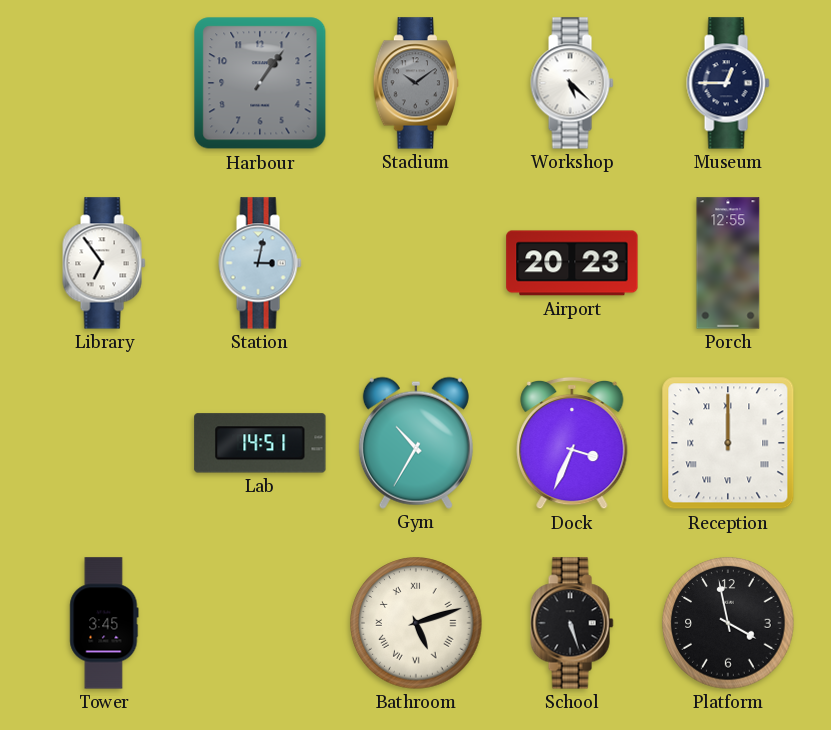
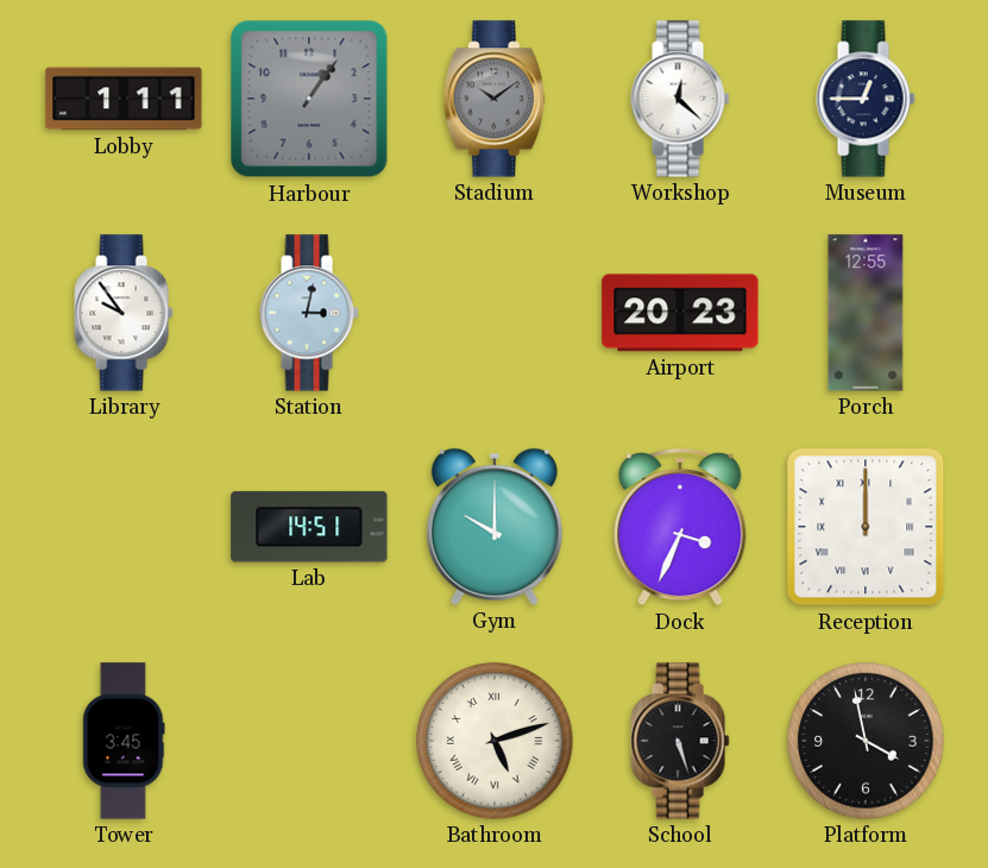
Lobby: none -> 1:11
Workshop: 5:22 -> 12:22
Library: 6:54 -> 9:54
Gym: 10:35 -> 10:00
